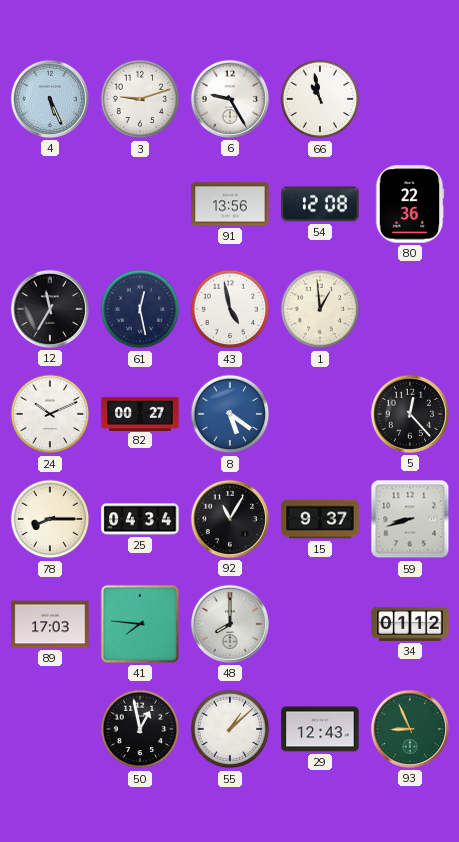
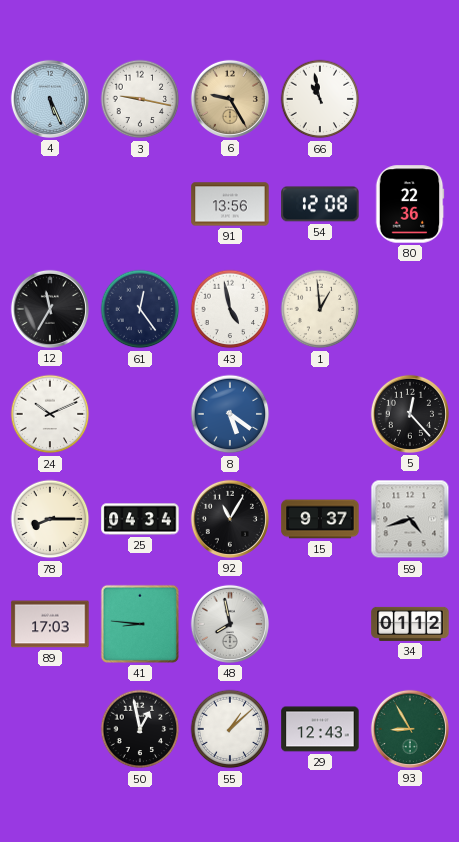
3: 9:12 -> 9:17
6 dial: white -> champagne
61: 12:28 -> 12:24
82: 00:27 -> none
59: 8:42 -> 4:42
41: 7:46 -> 8:46
48: 8:00 -> 7:58
93: 8:56 -> 8:55
